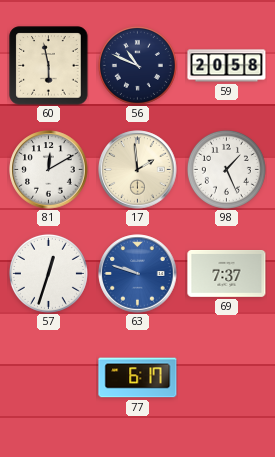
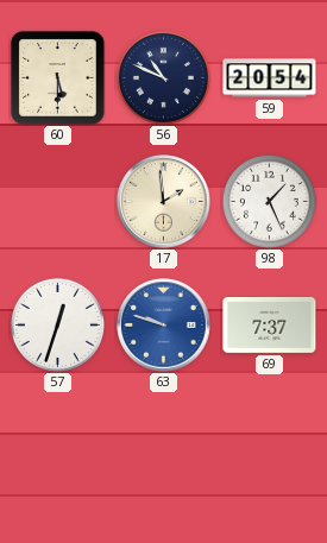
60: 5:58 -> 5:30
59: 20:58 -> 20:54
81: 12:10 -> none
77: 6:17 -> none
